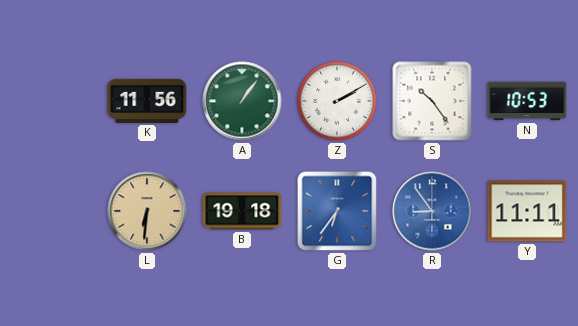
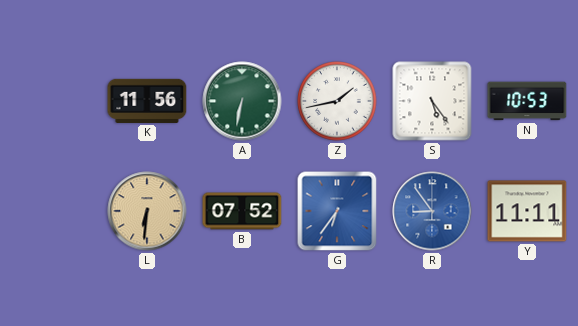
A: 1:06 -> 6:32
Z: 2:10 -> 1:43
S: 10:24 -> 5:24
B: 19:18 -> 07:52
